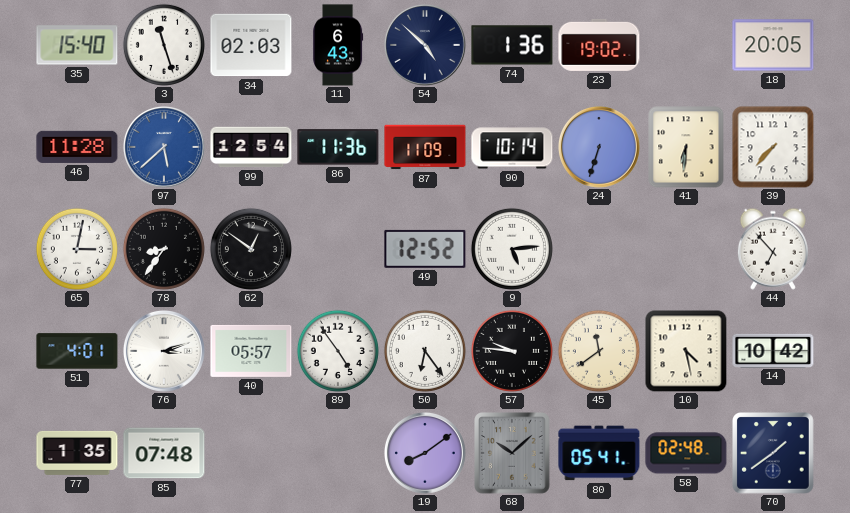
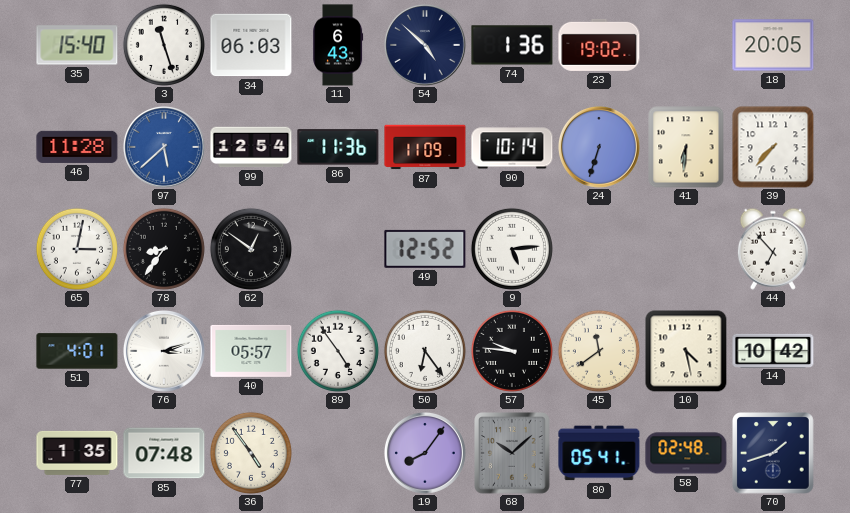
34: 02:03 -> 06:03
36: none -> 4:54
19: 8:09 -> 8:06
70: 1:39 -> 1:42
